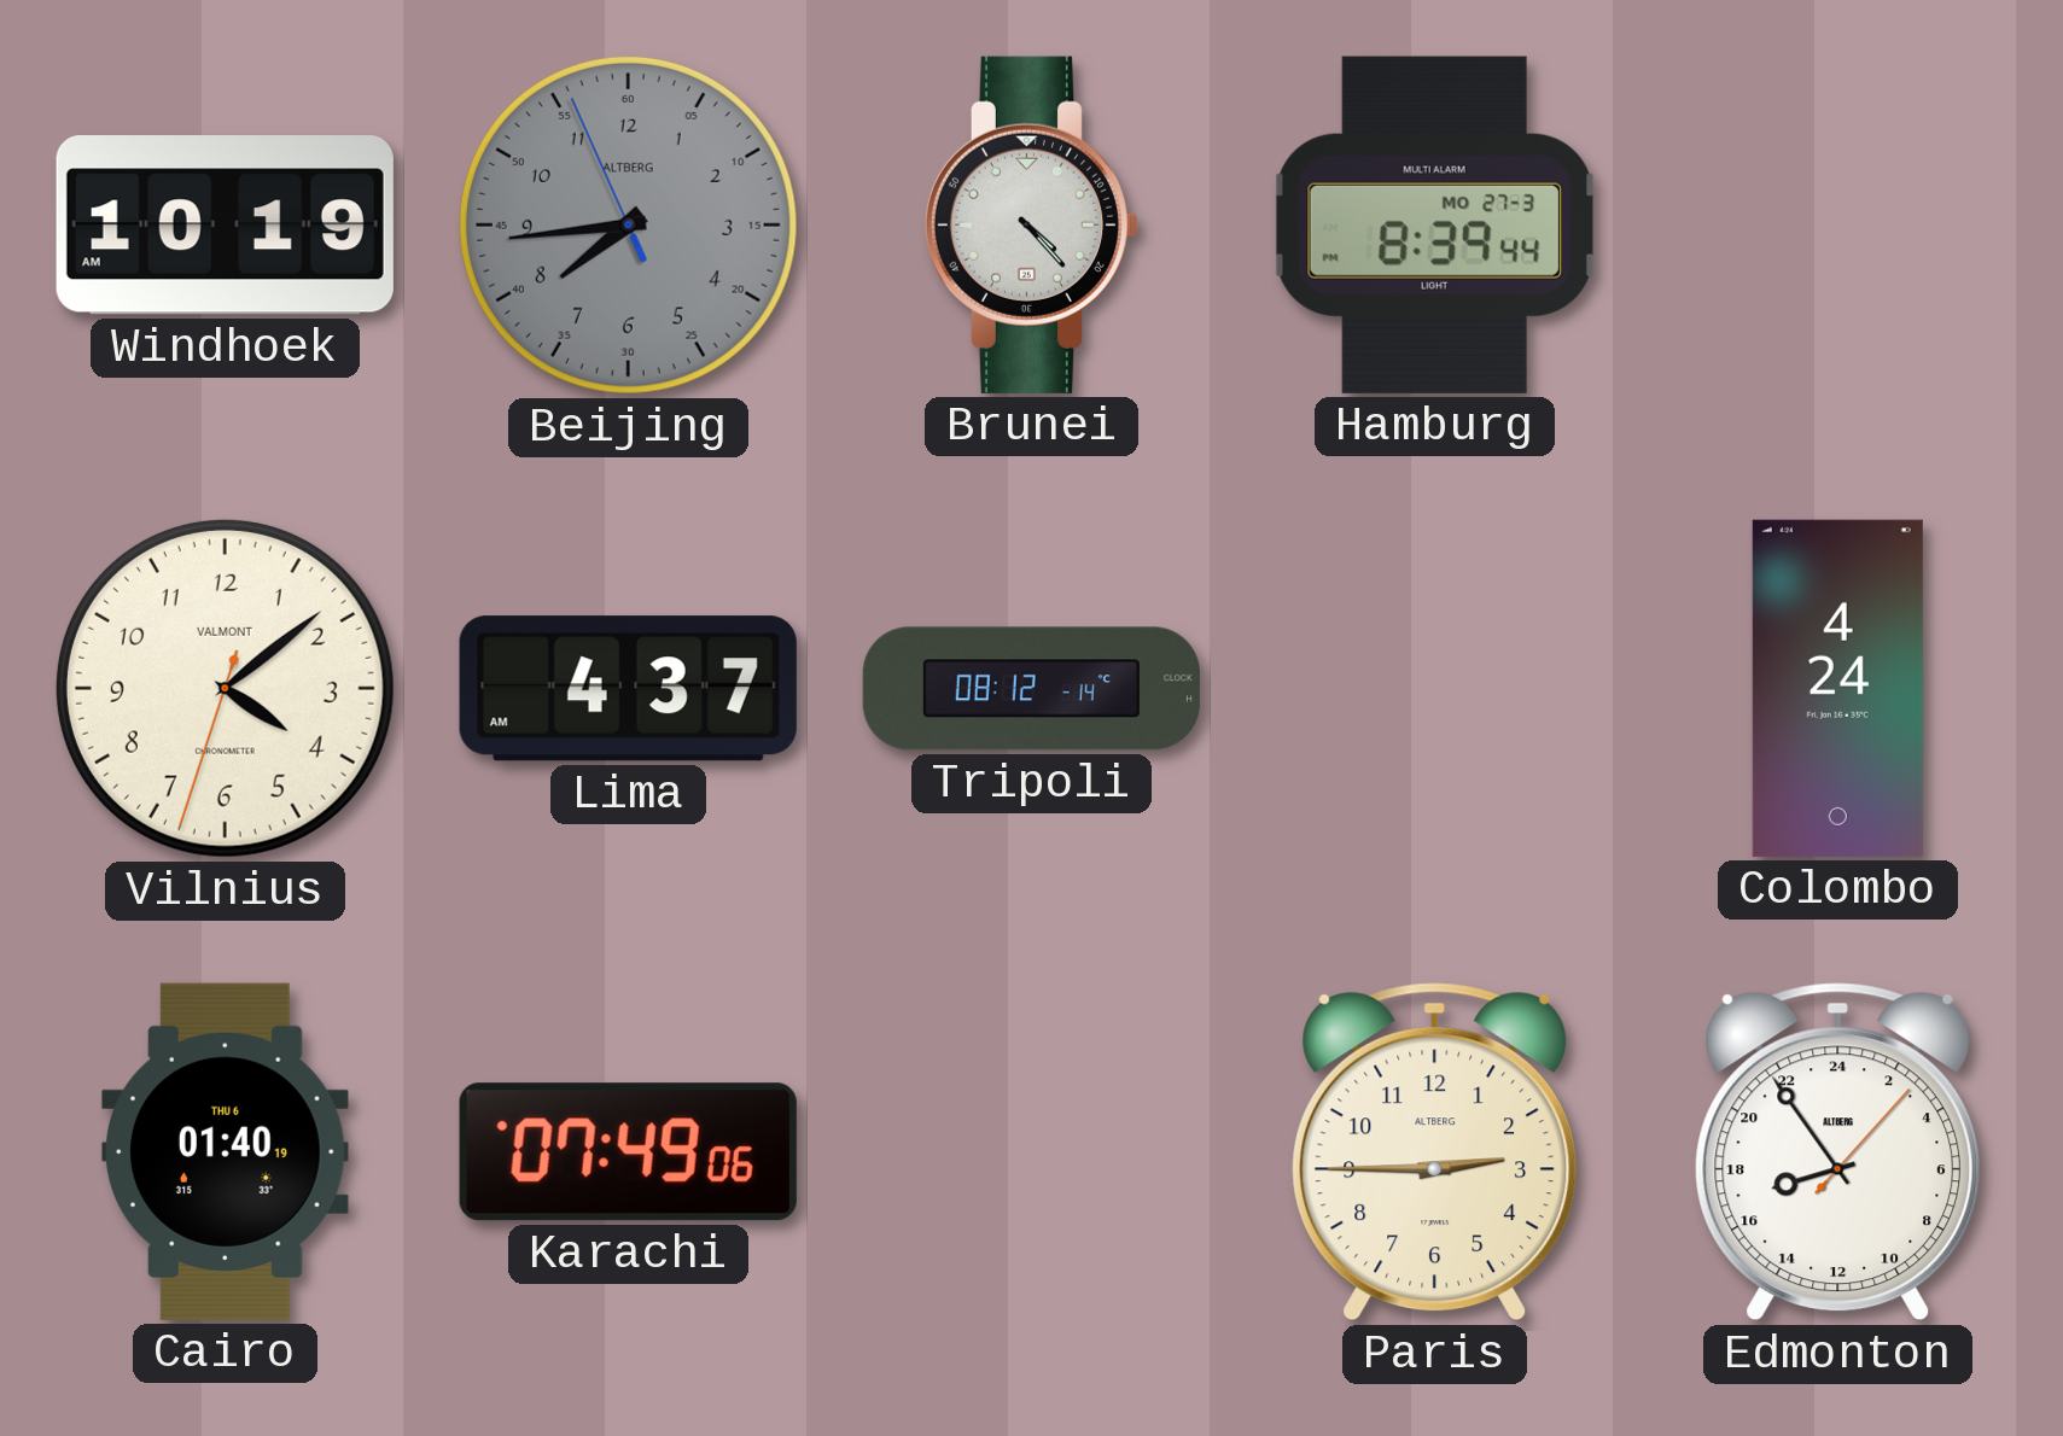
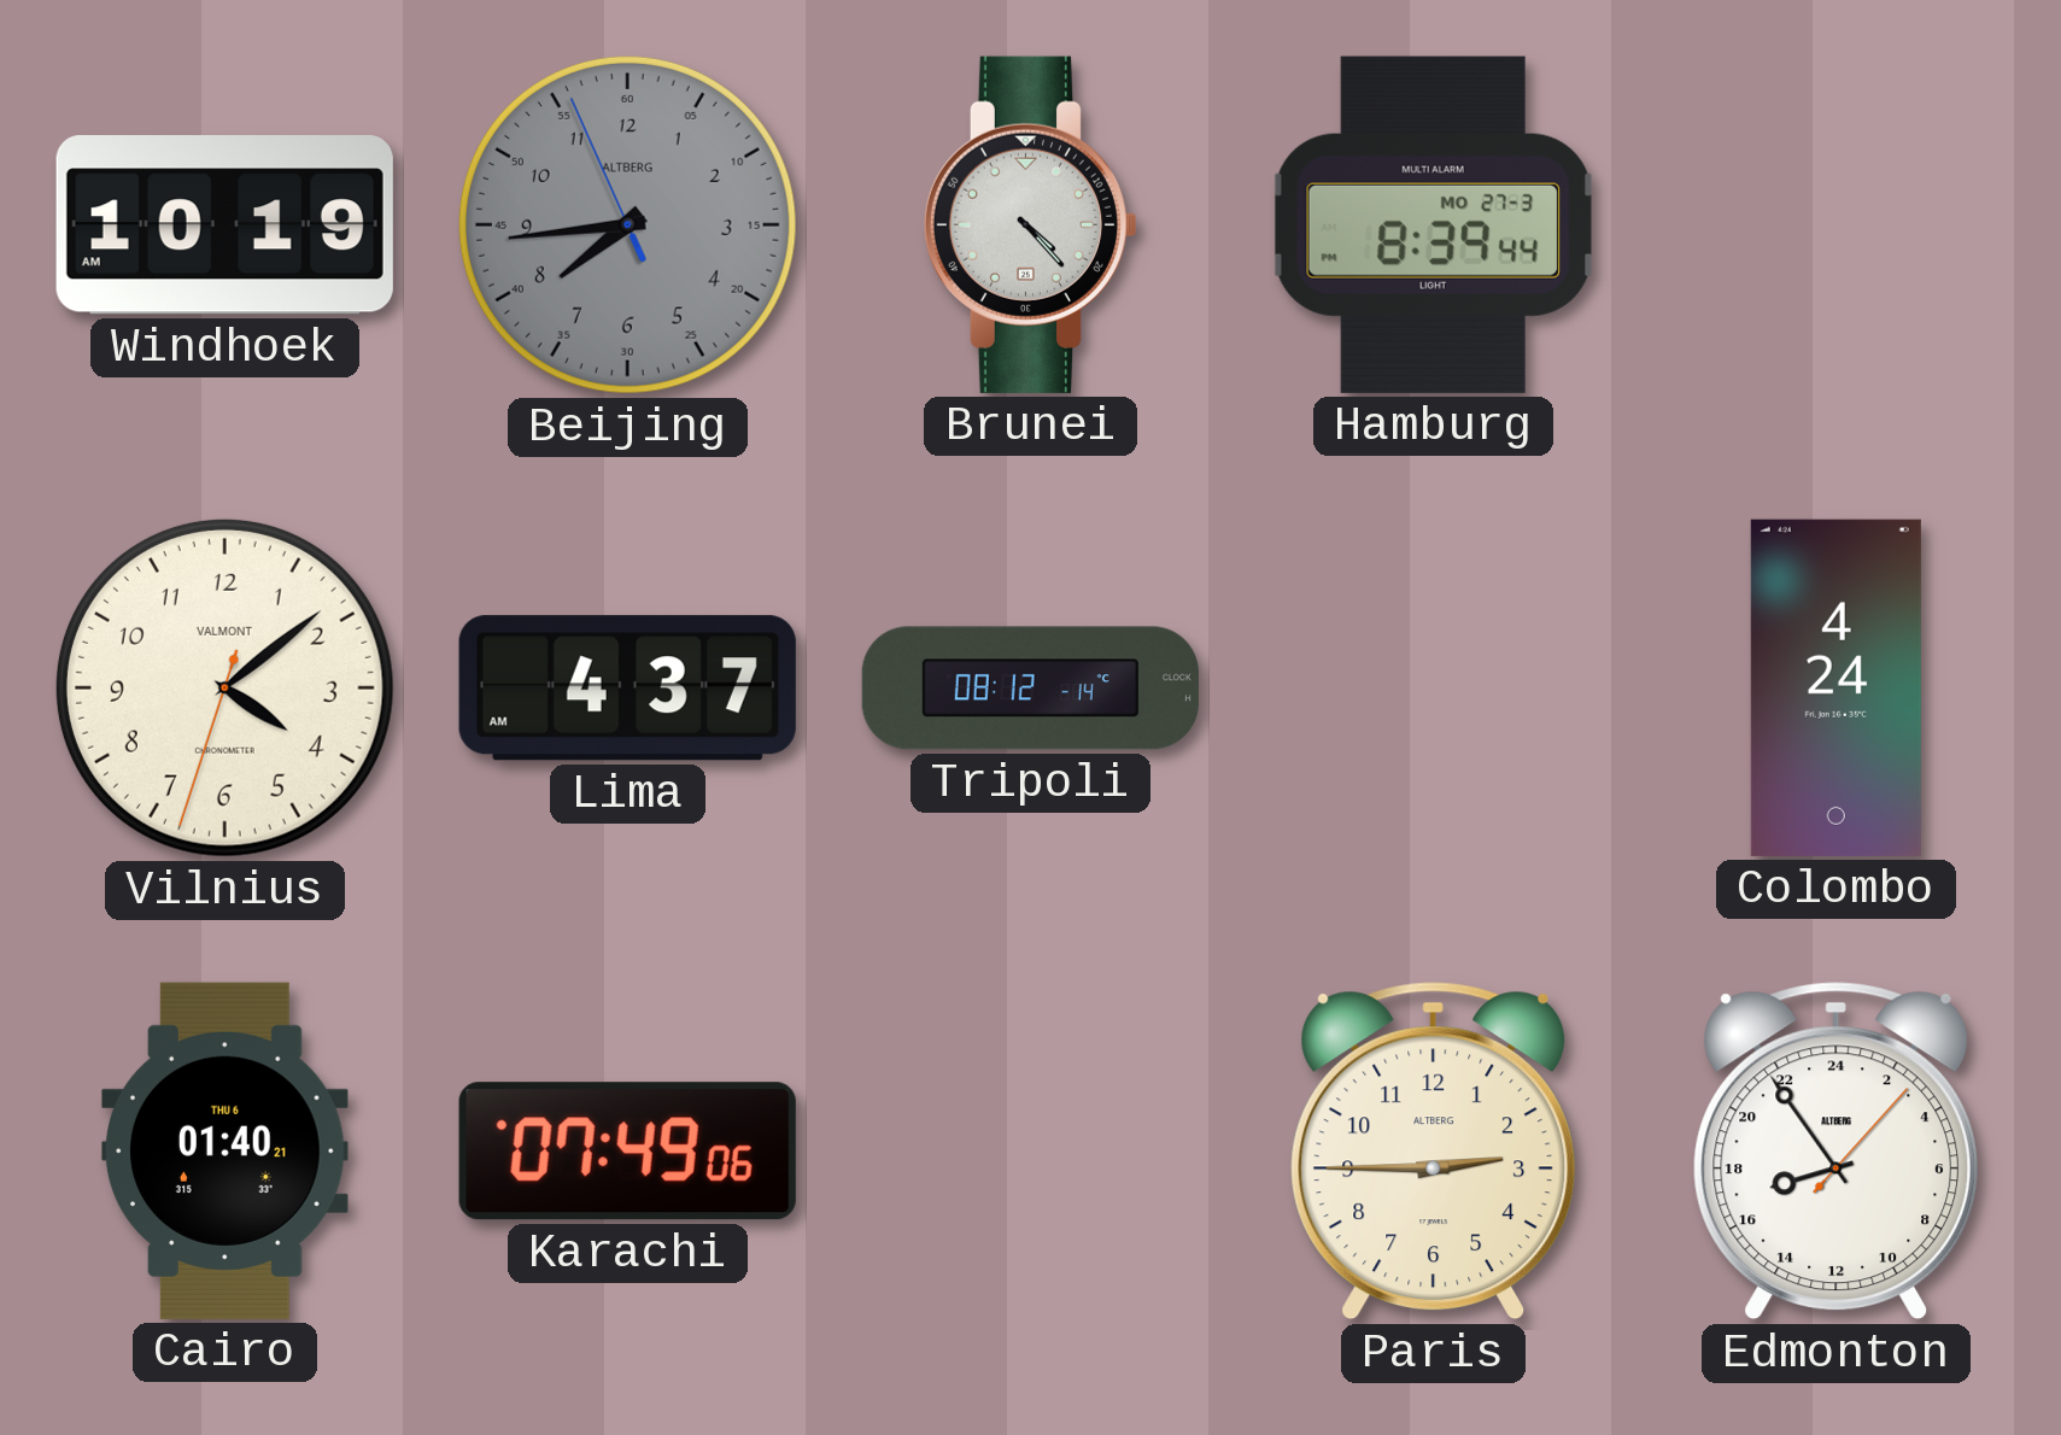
Cairo: 01:40:19 -> 01:40:21
